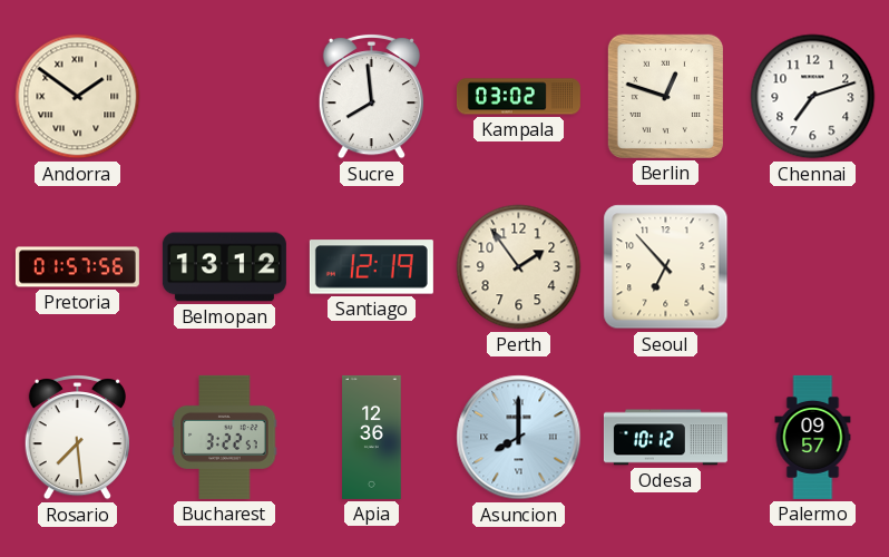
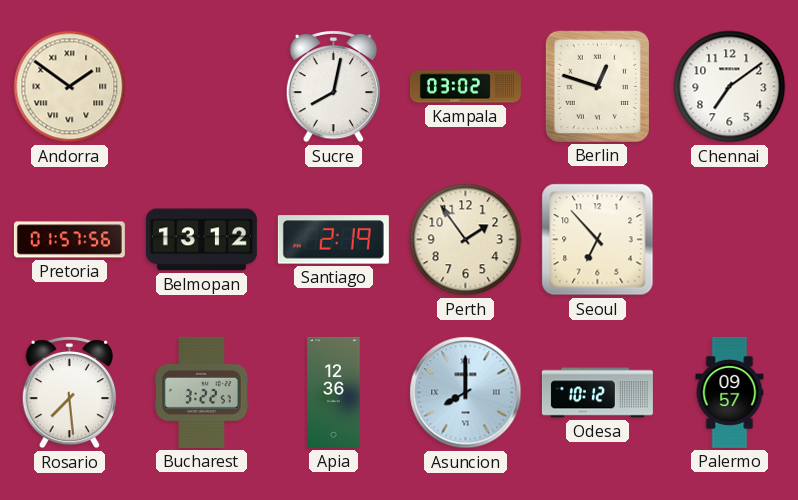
Sucre: 7:59 -> 8:02
Chennai: 7:12 -> 7:09
Santiago: 12:19 -> 2:19
